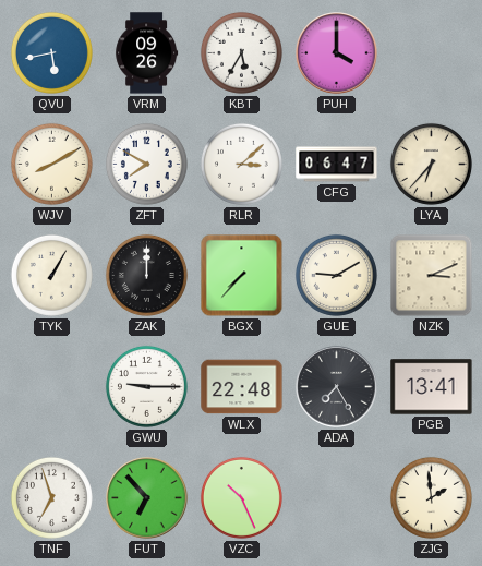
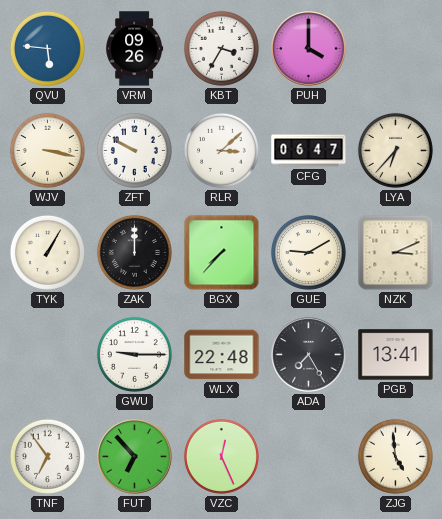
QVU: 5:43 -> 5:46
KBT: 5:35 -> 3:35
WJV: 8:10 -> 3:17
ZFT: 7:50 -> 9:50
TNF: 6:57 -> 6:54
VZC: 10:26 -> 12:26
ZJG: 1:59 -> 4:59
